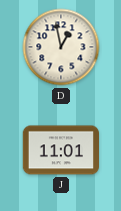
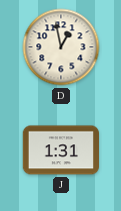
J: 11:01 -> 1:31
